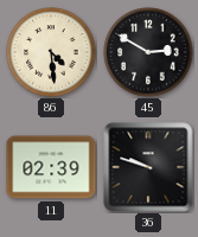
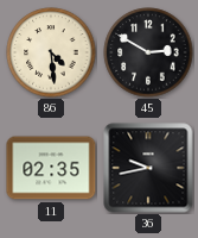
11: 02:39 -> 02:35
36: 9:48 -> 9:43
